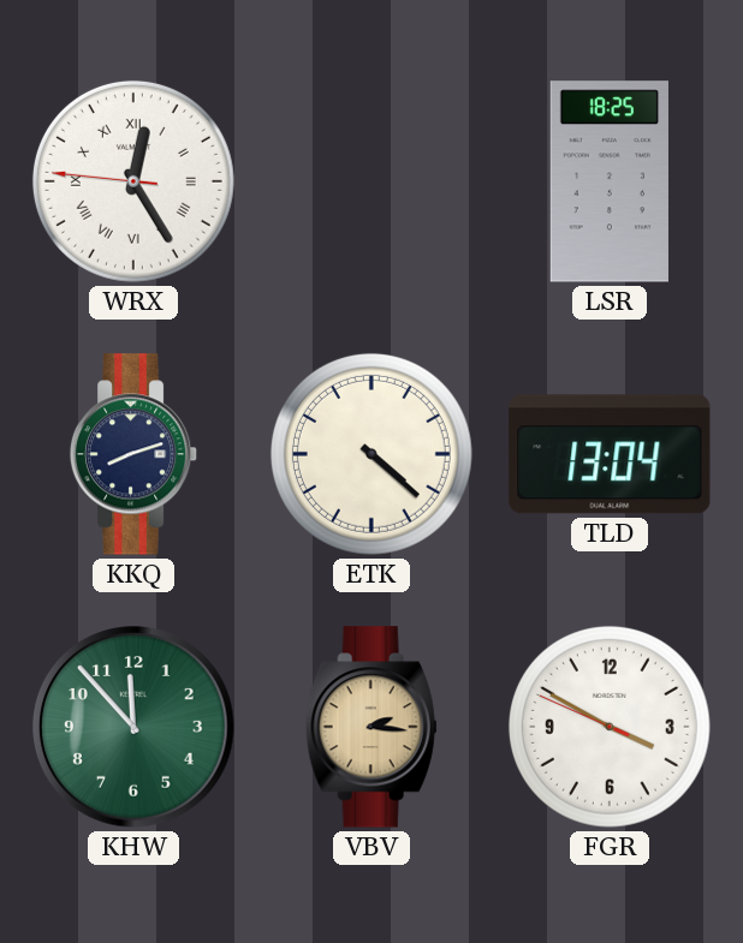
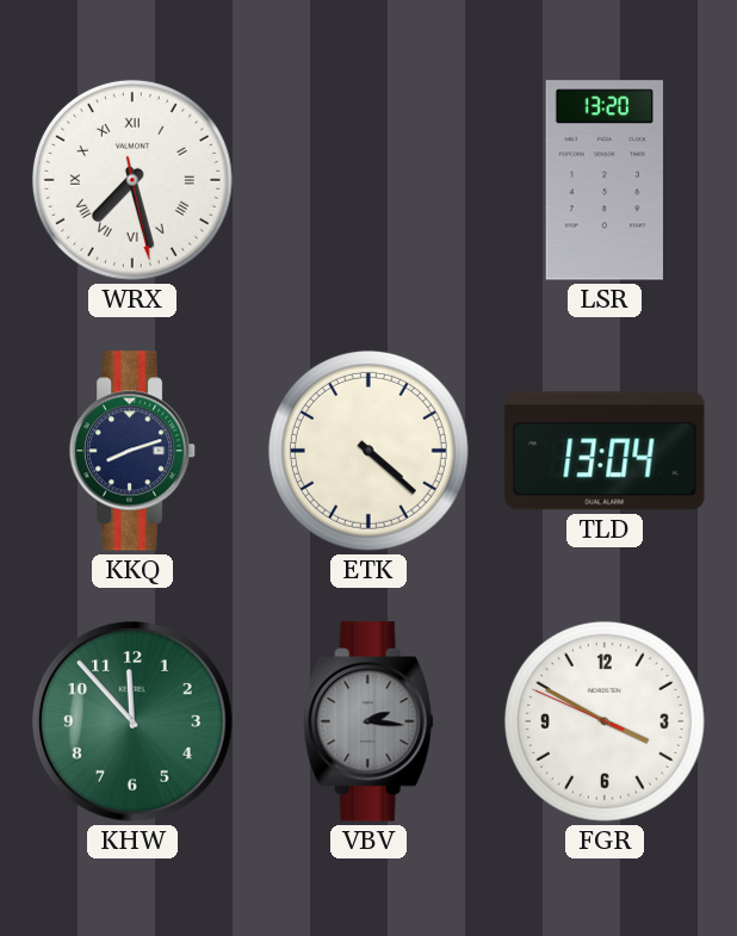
WRX: 12:24 -> 7:27
LSR: 18:25 -> 13:20
VBV dial: champagne -> grey
